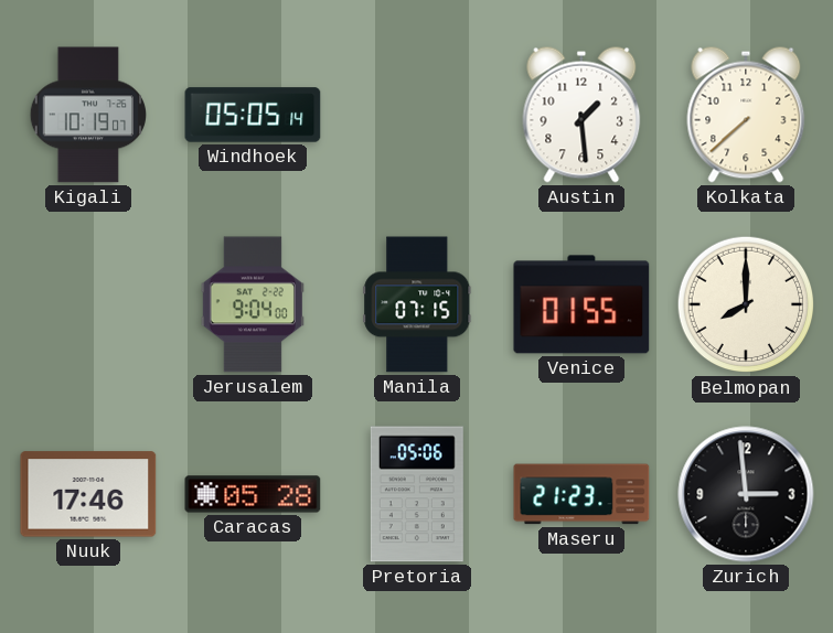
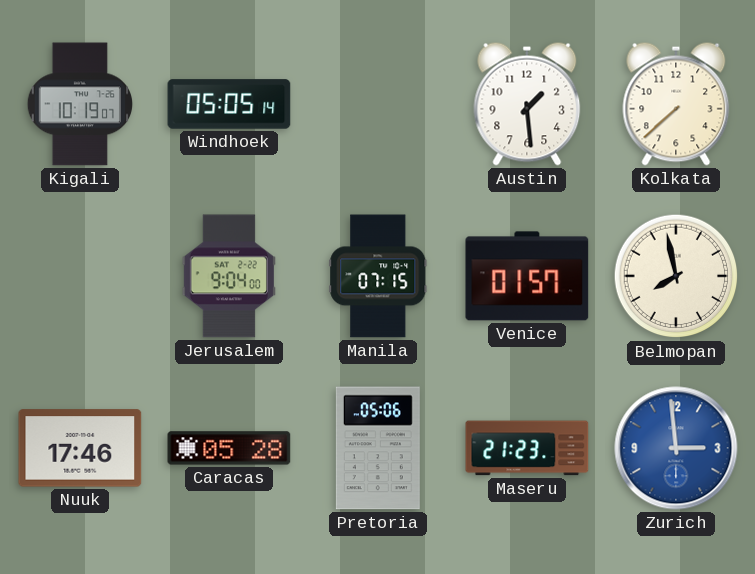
Venice: 01:55 -> 01:57
Belmopan: 8:00 -> 7:58
Zurich dial: black -> blue
